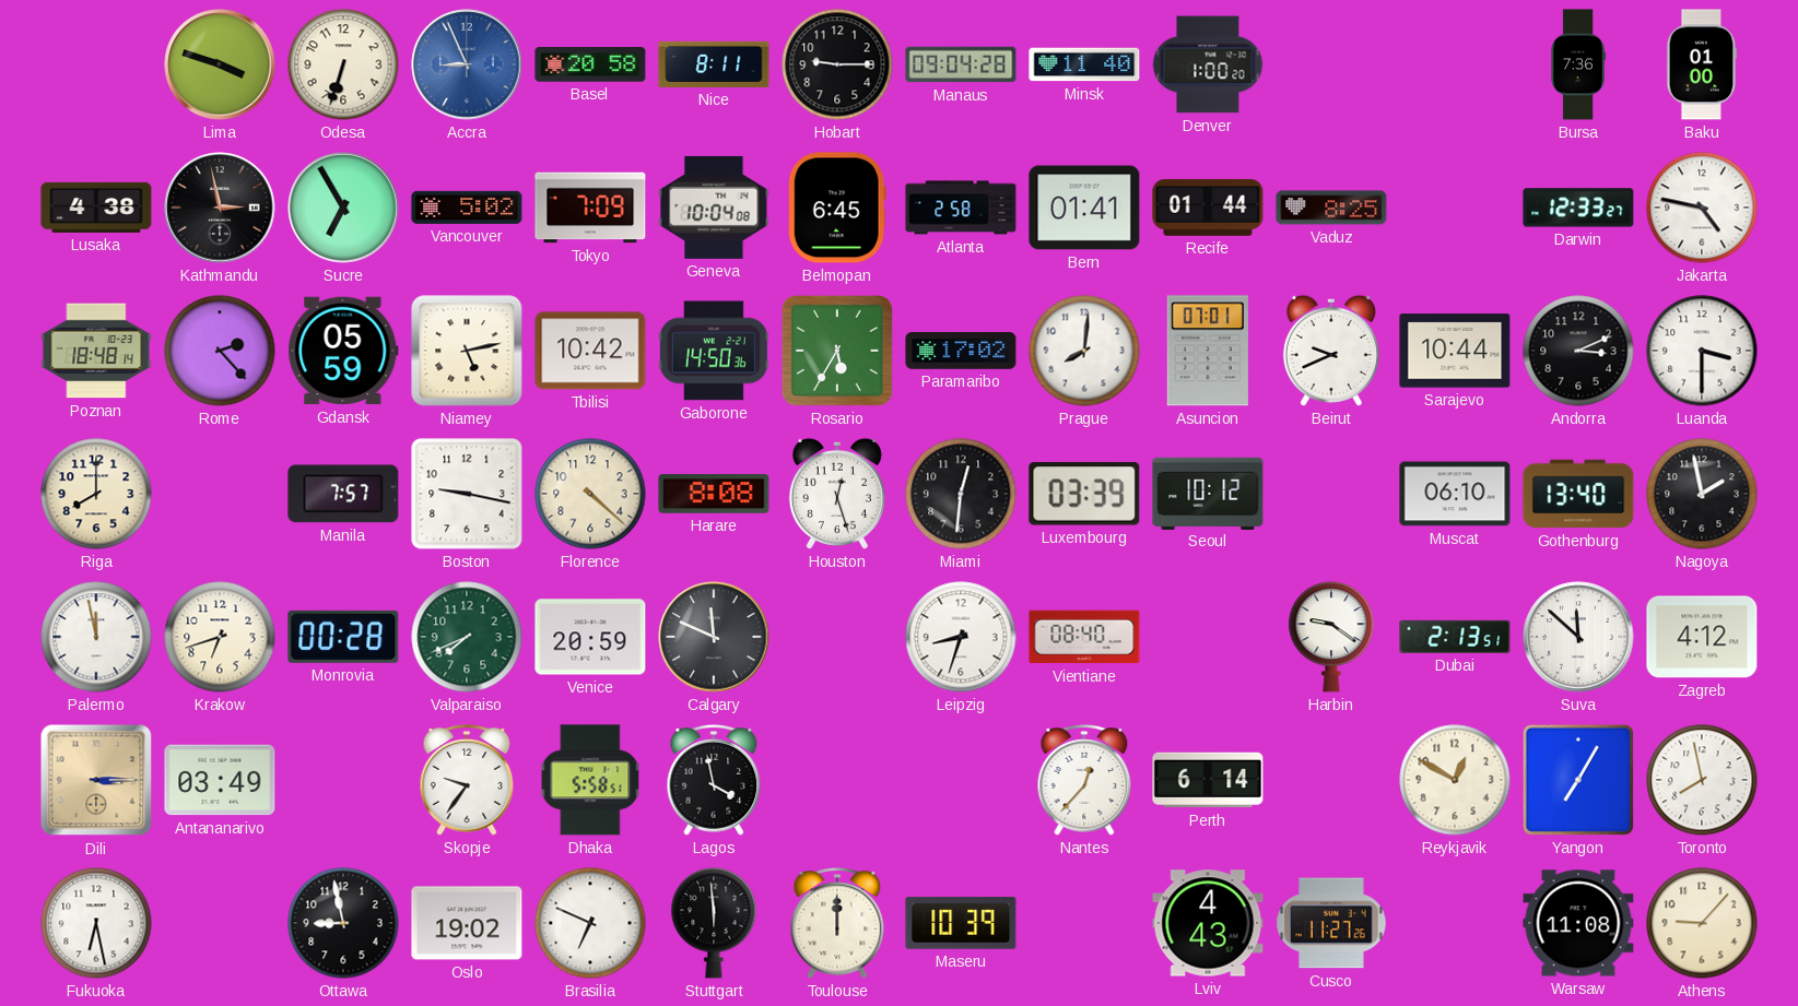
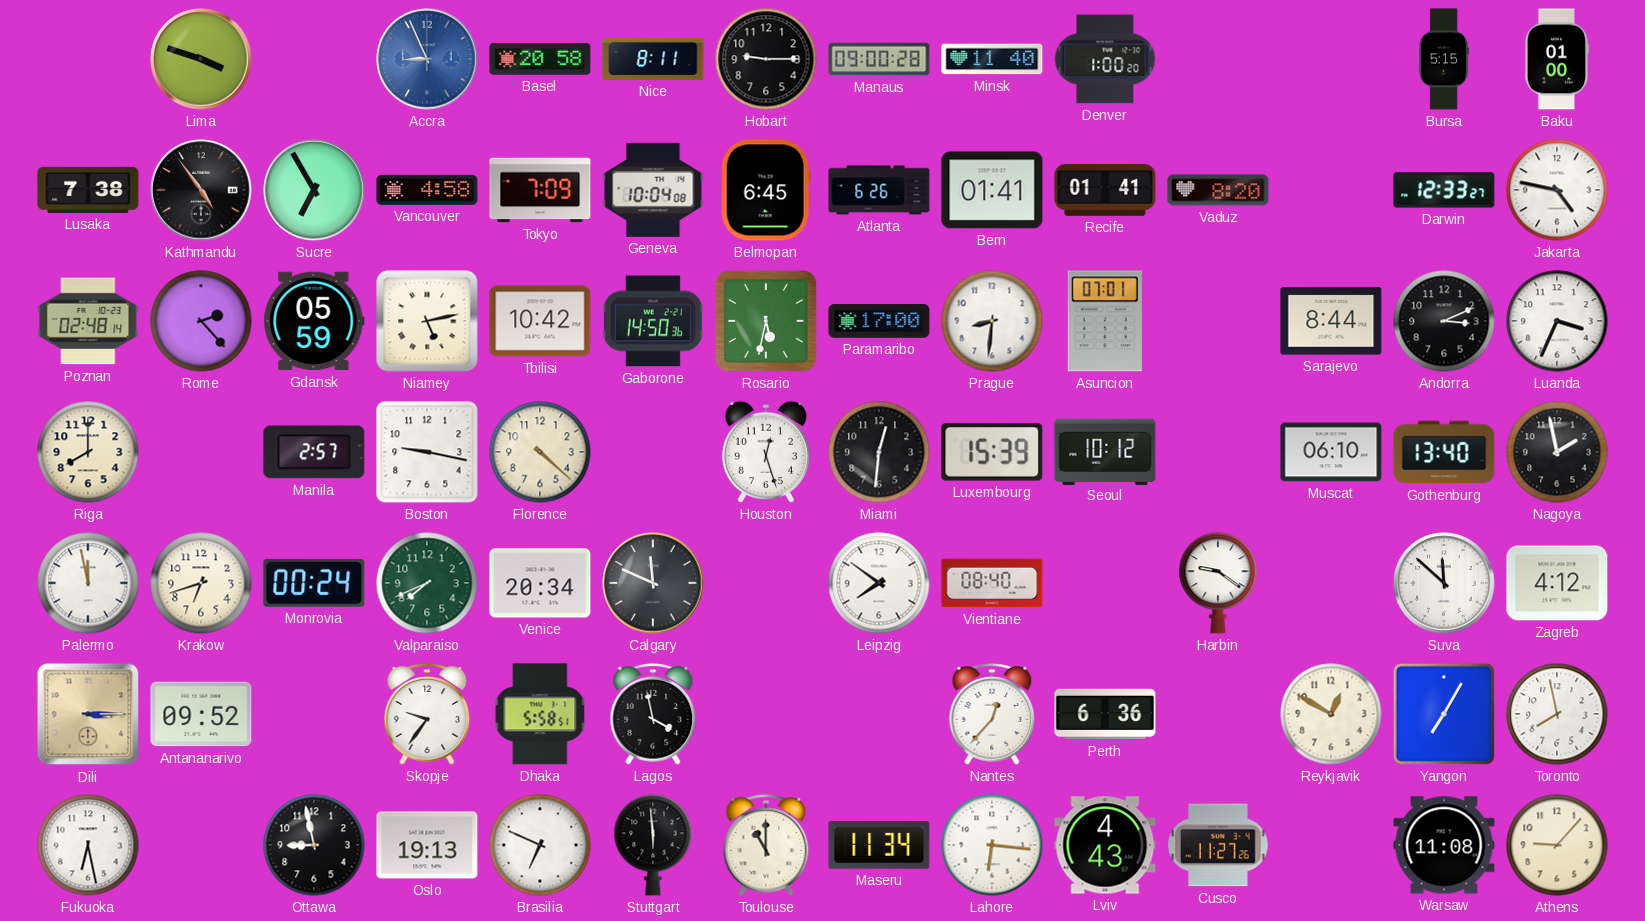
Odesa: 6:33 -> none
Manaus: 09:04 -> 09:00
Bursa: 7:36 -> 5:15
Lusaka: 4:38 -> 7:38
Kathmandu: 2:58 -> 4:54
Vancouver: 5:02 -> 4:58
Atlanta: 2:58 -> 6:26
Recife: 01:44 -> 01:41
Vaduz: 8:25 -> 8:20
Poznan: 18:48 -> 02:48
Rosario: 5:35 -> 5:32
Paramaribo: 17:02 -> 17:00
Prague: 8:01 -> 8:31
Beirut: 9:41 -> none
Sarajevo: 10:44 -> 8:44
Luanda: 3:30 -> 3:34
Manila: 7:57 -> 2:57
Harare: 8:08 -> none
Luxembourg: 03:39 -> 15:39
Monrovia: 00:28 -> 00:24
Venice: 20:59 -> 20:34
Leipzig: 8:33 -> 7:51
Dubai: 2:13 -> none
Antananarivo: 03:49 -> 09:52
Perth: 6:14 -> 6:36
Oslo: 19:02 -> 19:13
Toulouse: 12:00 -> 11:00
Maseru: 10:39 -> 11:34
Lahore: none -> 6:16
